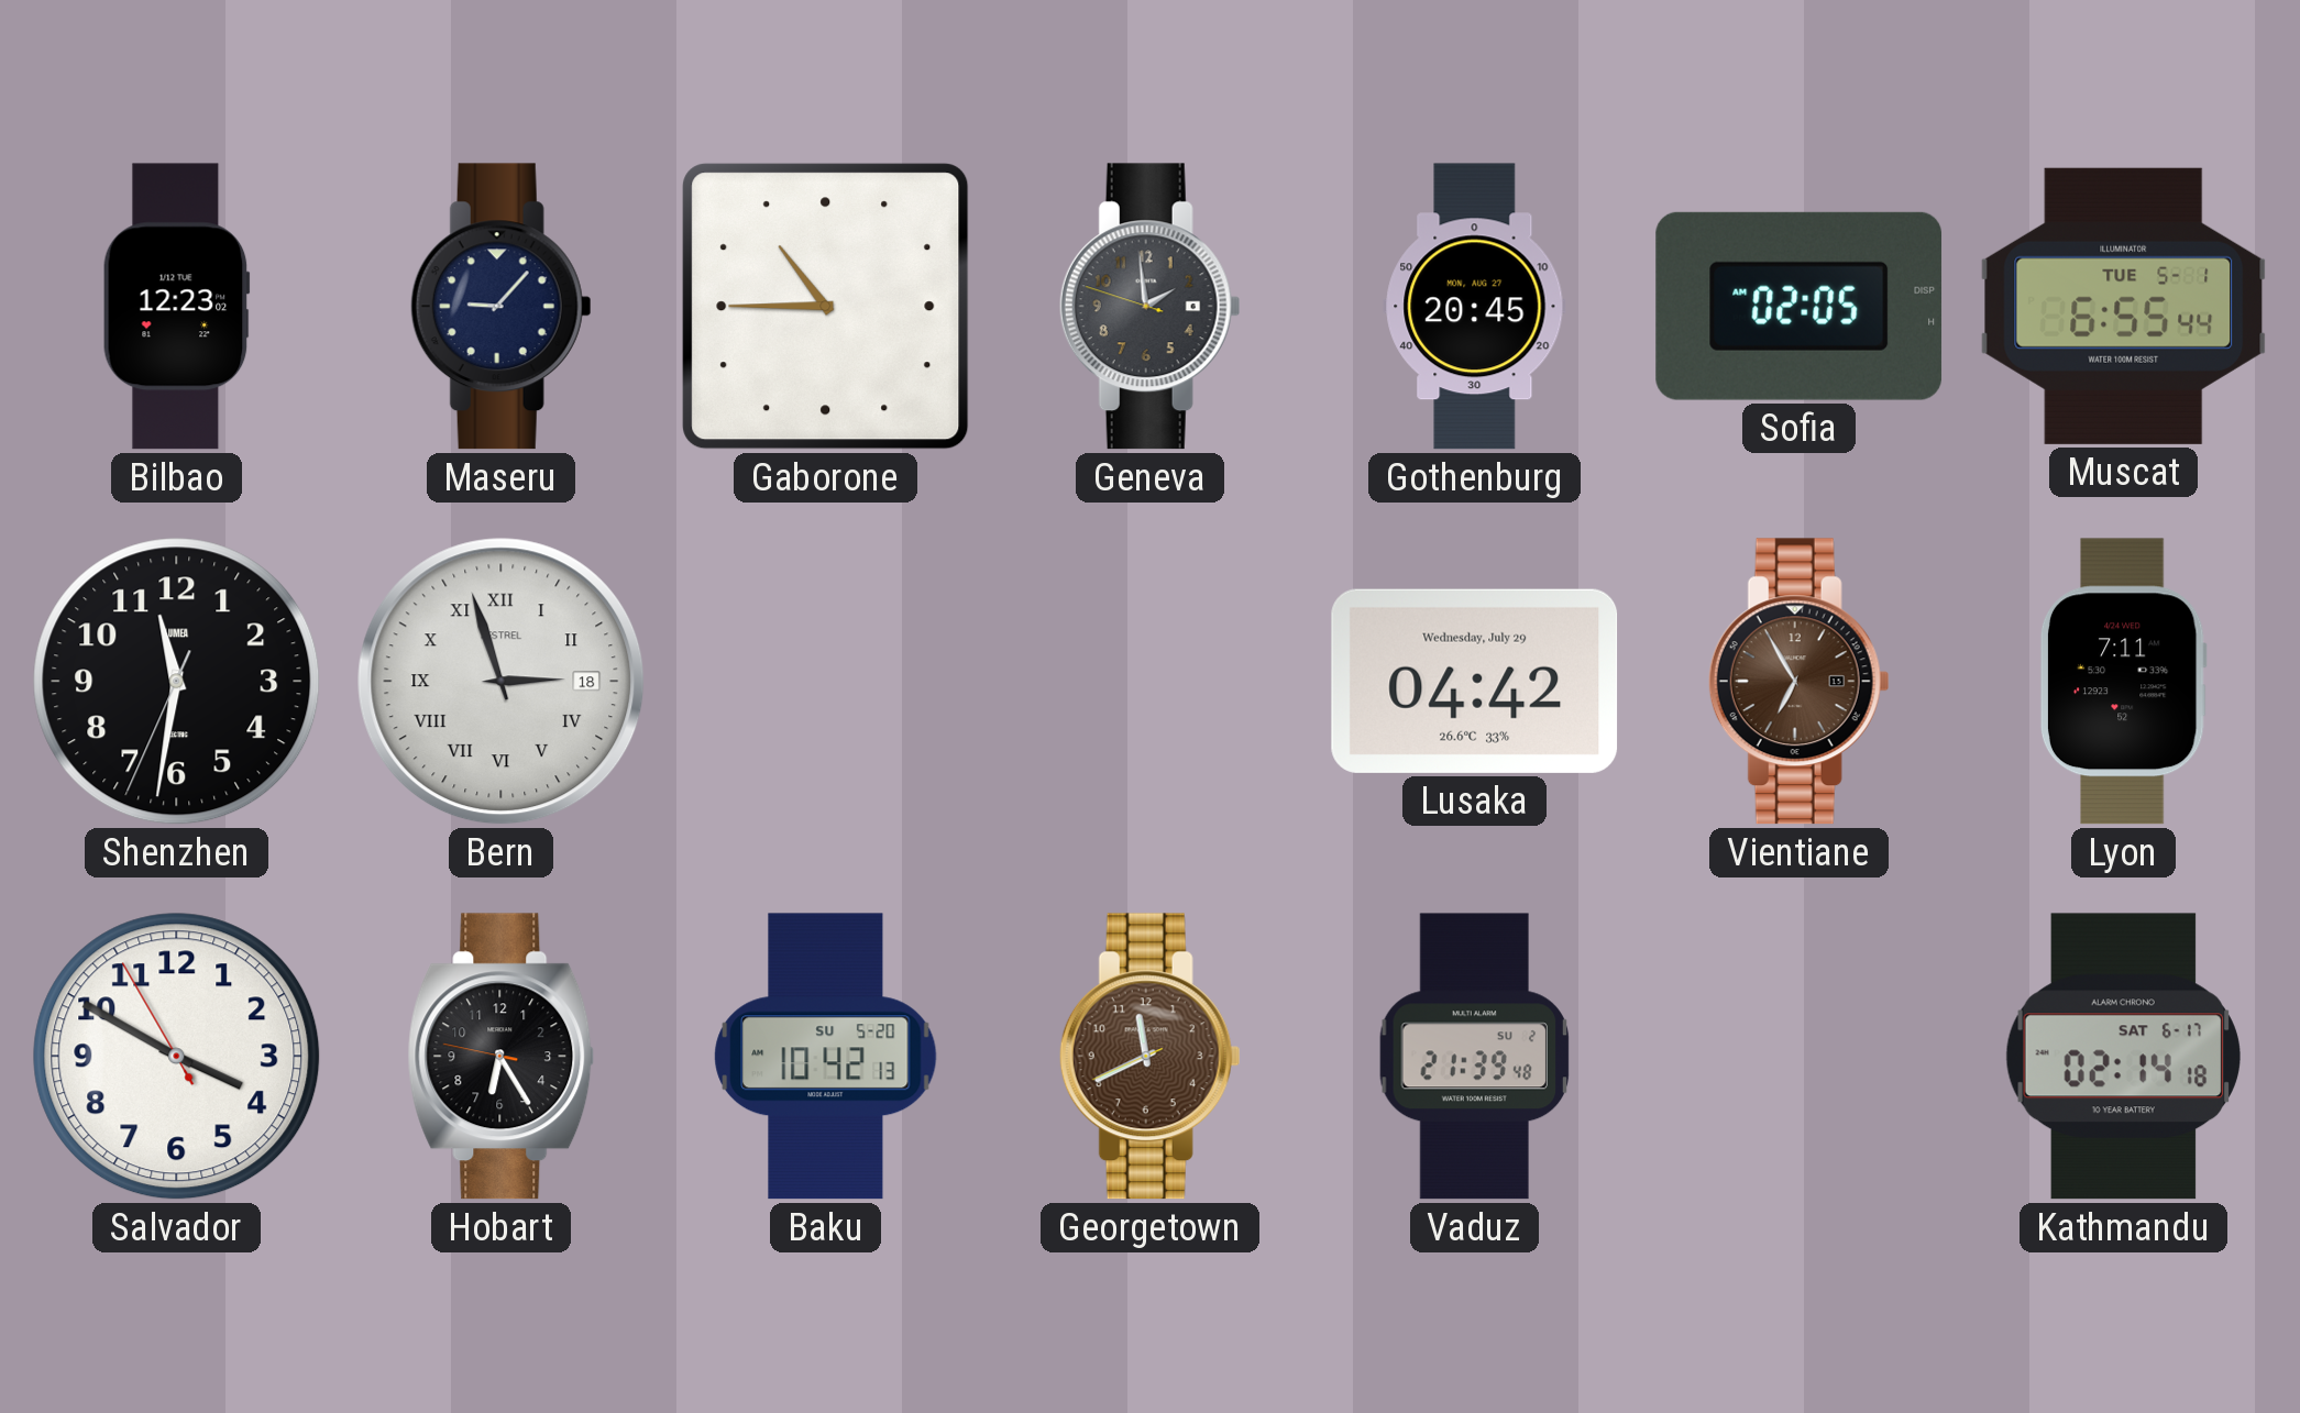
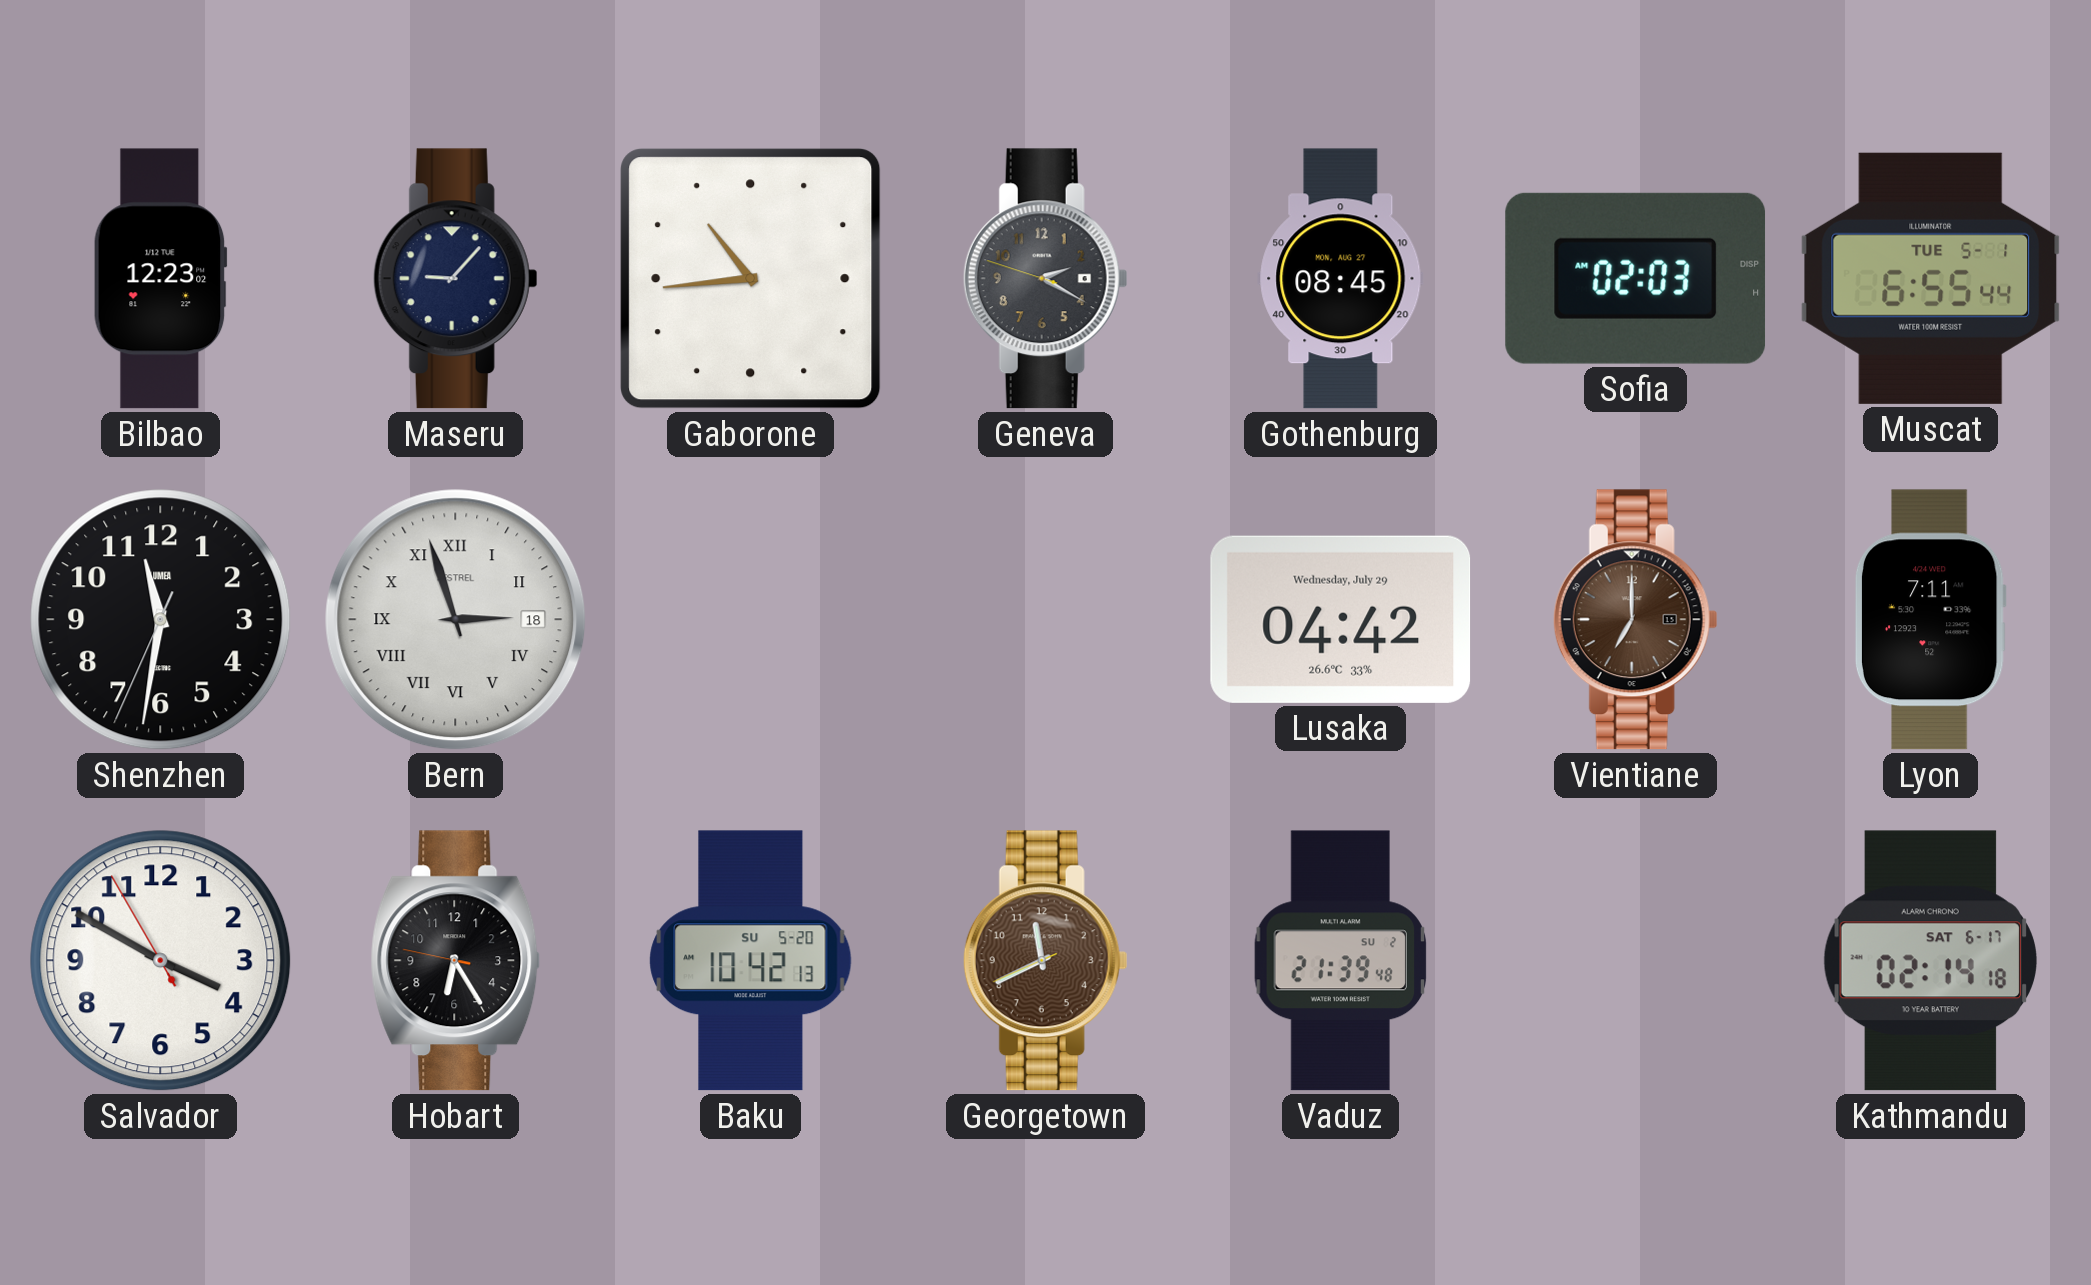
Gaborone: 10:45 -> 10:44
Geneva: 1:58 -> 2:19
Gothenburg: 20:45 -> 08:45
Sofia: 02:05 -> 02:03
Vientiane: 6:55 -> 7:00
